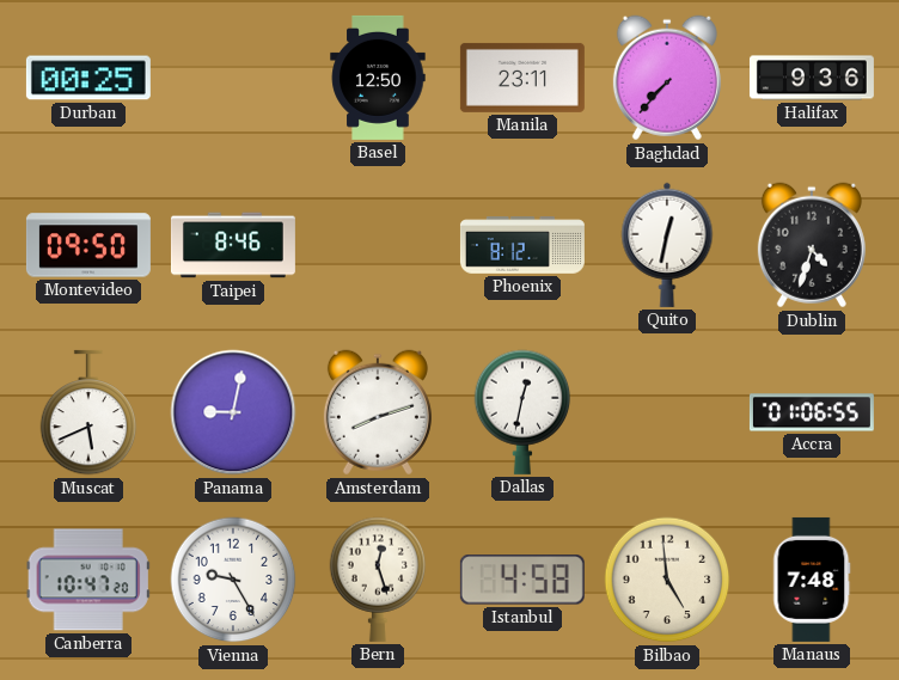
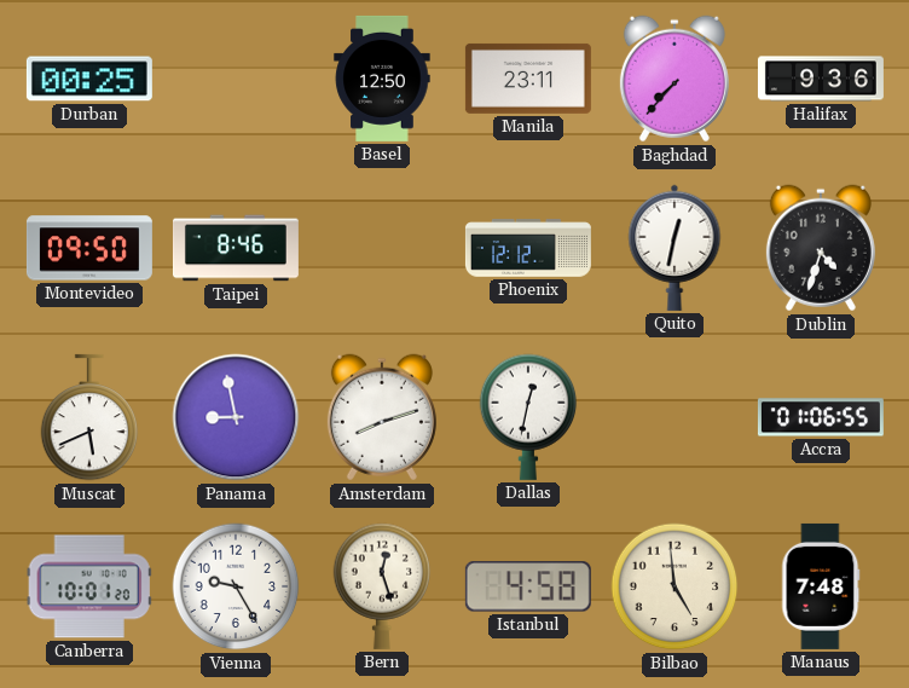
Phoenix: 8:12 -> 12:12
Panama: 9:02 -> 8:58
Canberra: 10:47 -> 10:01
